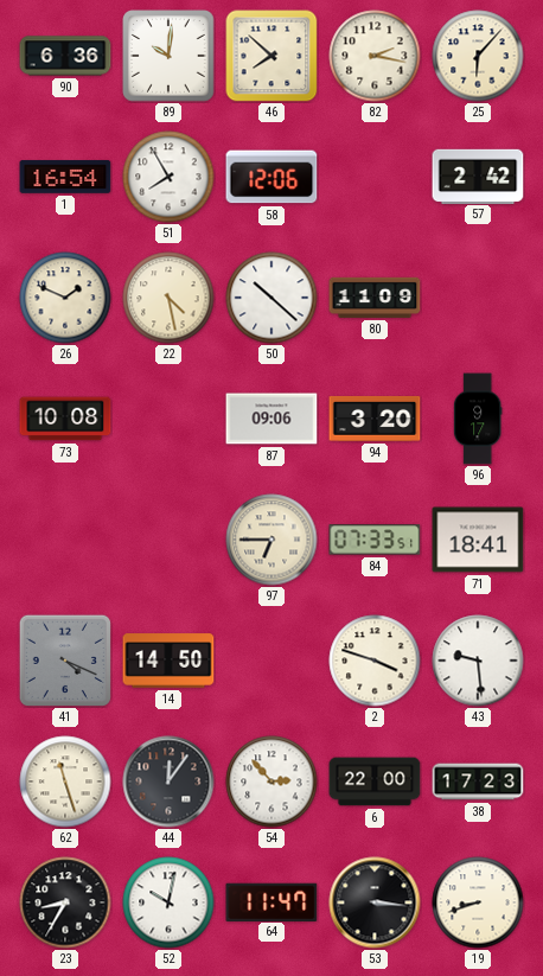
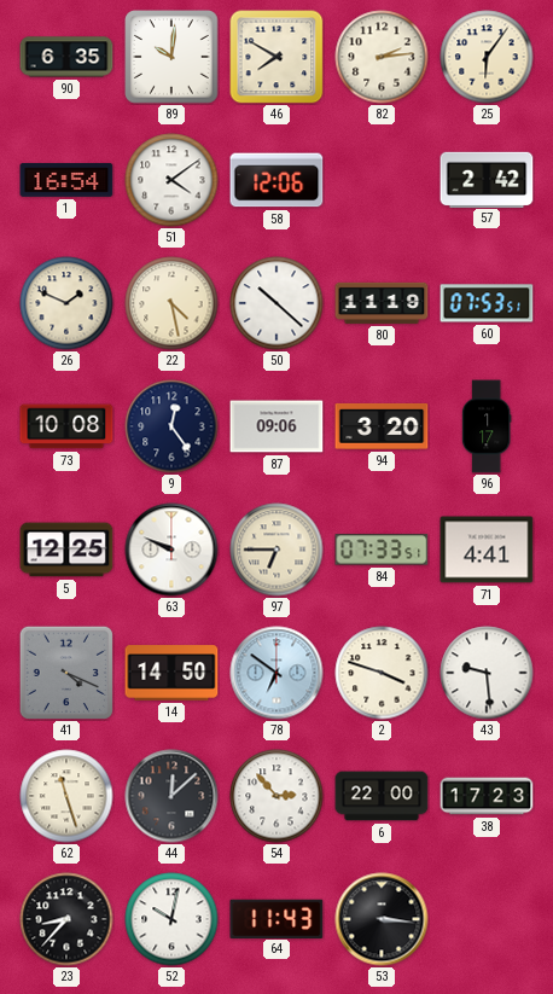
90: 6:36 -> 6:35
46: 7:52 -> 7:50
82: 2:17 -> 2:14
25: 6:07 -> 6:06
51: 7:55 -> 4:09
80: 11:09 -> 11:19
60: none -> 07:53
9: none -> 12:24
96: 9:17 -> 1:17
5: none -> 12:25
63: none -> 9:49
71: 18:41 -> 4:41
78: none -> 6:51
44: 12:06 -> 12:08
23: 8:35 -> 8:37
64: 11:47 -> 11:43
19: 8:42 -> none
